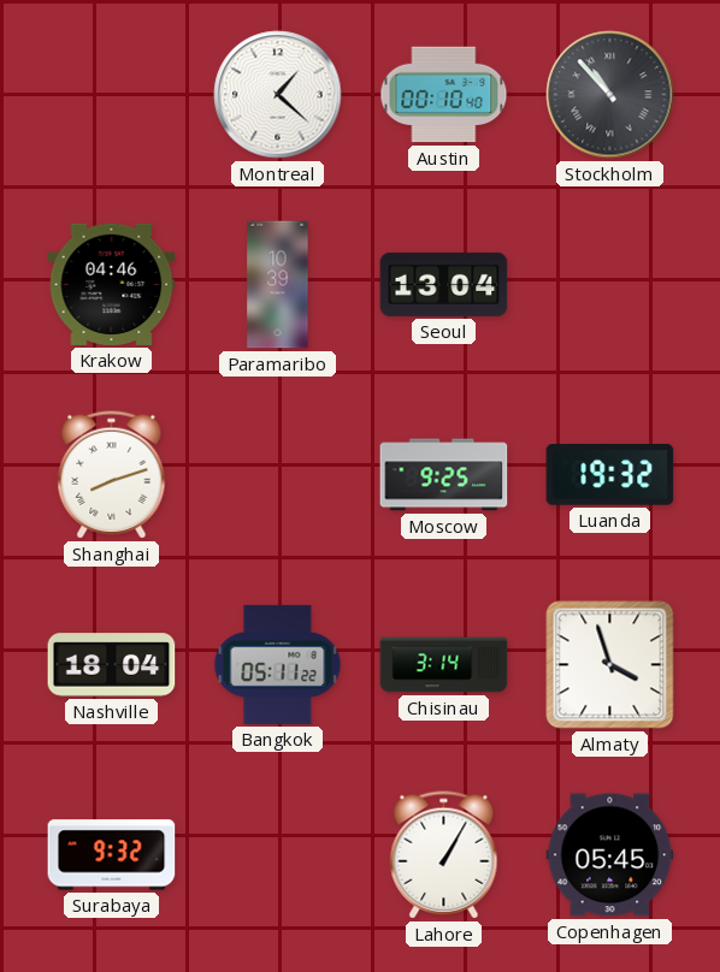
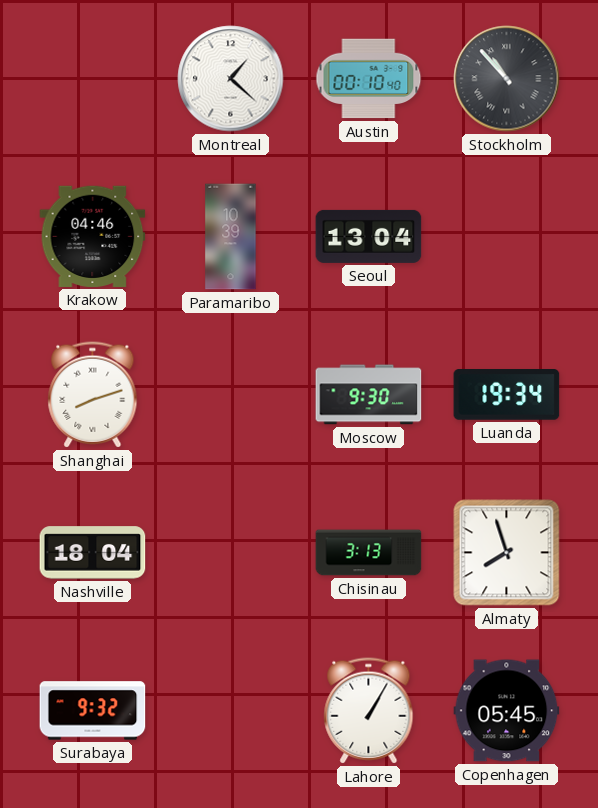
Moscow: 9:25 -> 9:30
Luanda: 19:32 -> 19:34
Bangkok: 05:11 -> none
Chisinau: 3:14 -> 3:13
Almaty: 3:57 -> 7:57
